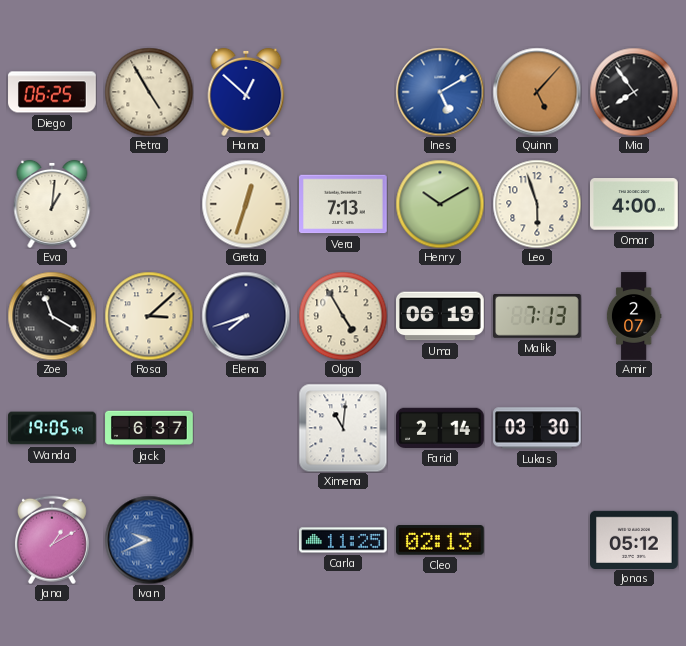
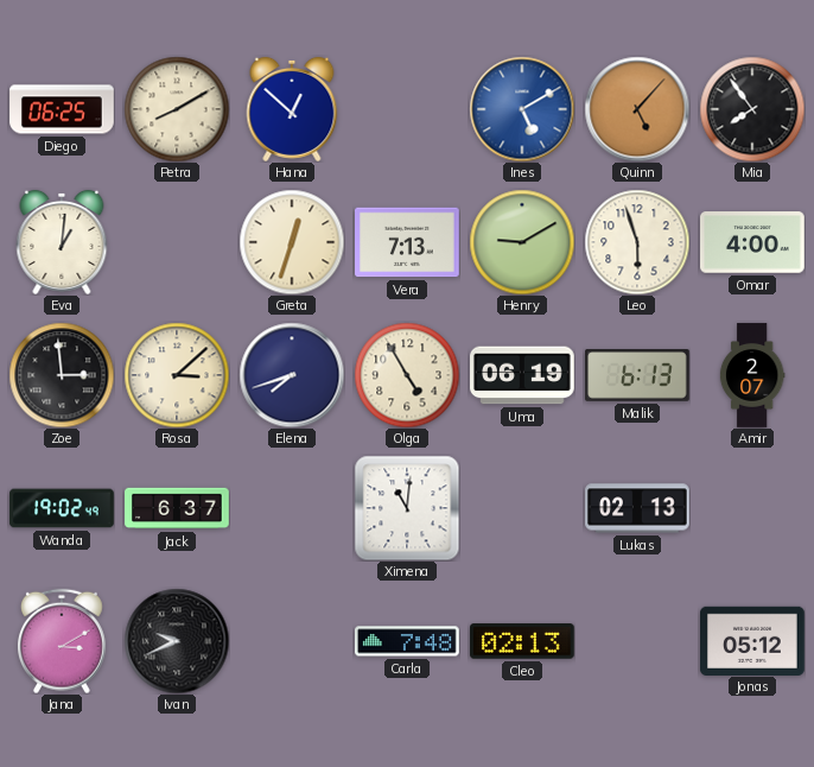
Petra: 4:55 -> 8:10
Henry: 10:10 -> 9:10
Zoe: 11:20 -> 2:59
Malik: 7:13 -> 6:13
Wanda: 19:05 -> 19:02
Farid: 2:14 -> none
Lukas: 03:30 -> 02:13
Jana: 1:10 -> 3:10
Ivan dial: blue -> black
Carla: 11:25 -> 7:48
